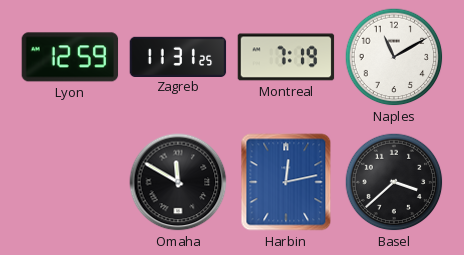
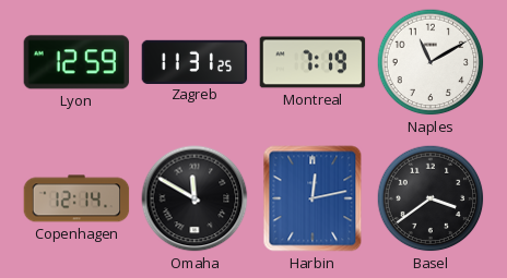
Copenhagen: none -> 12:14
Basel: 3:38 -> 3:39
